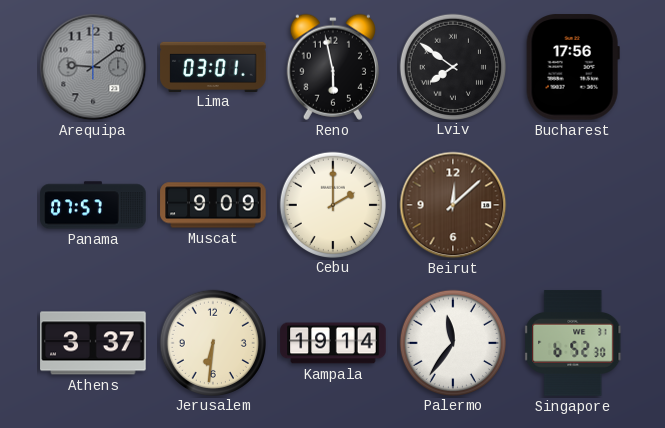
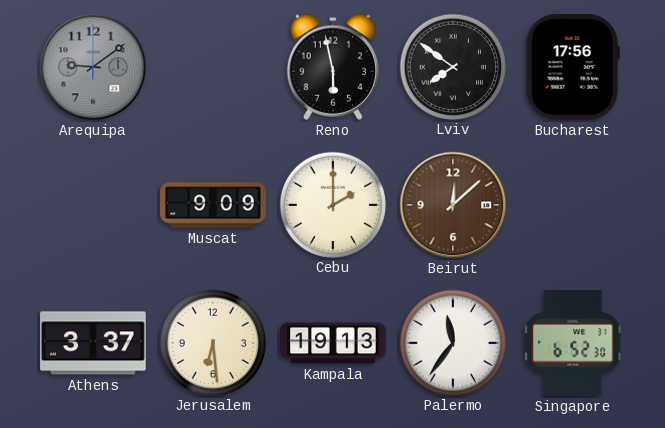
Lima: 03:01 -> none
Panama: 07:57 -> none
Jerusalem: 6:31 -> 6:29
Kampala: 19:14 -> 19:13
